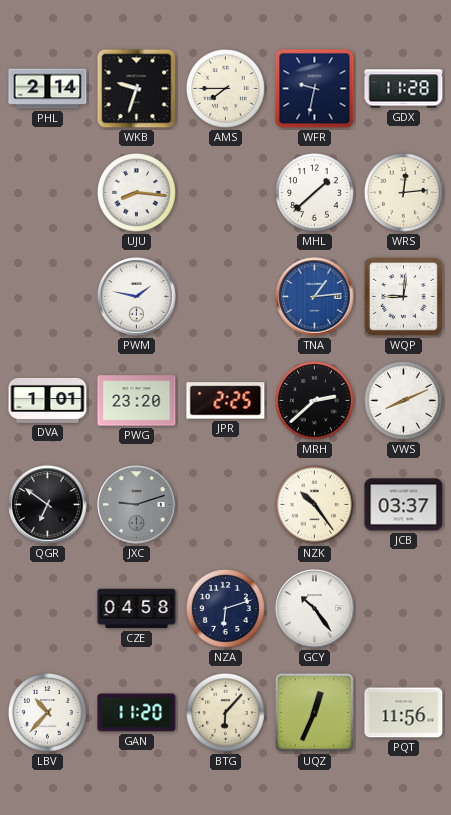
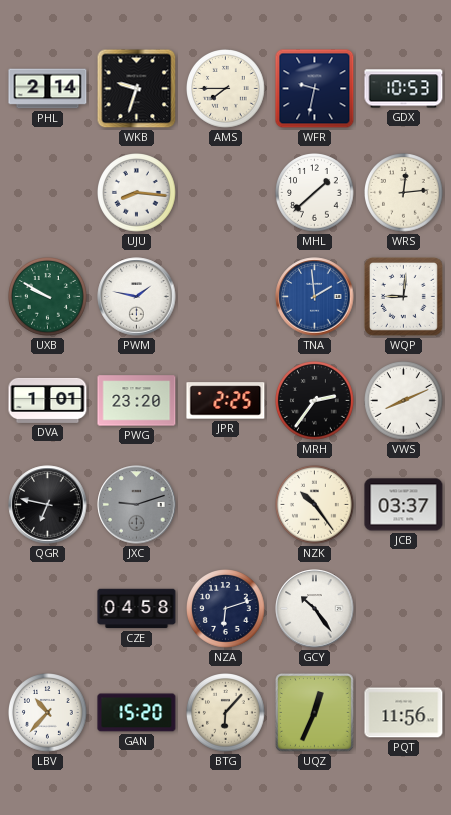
GDX: 11:28 -> 10:53
UXB: none -> 9:50
TNA: 1:14 -> 1:59
MRH: 2:38 -> 2:36
QGR: 6:51 -> 6:47
GAN: 11:20 -> 15:20
